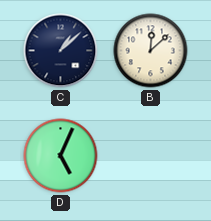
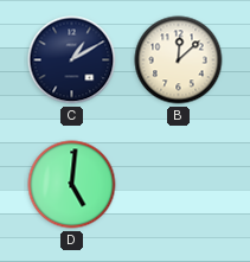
C: 1:08 -> 1:10
D: 5:04 -> 5:01
